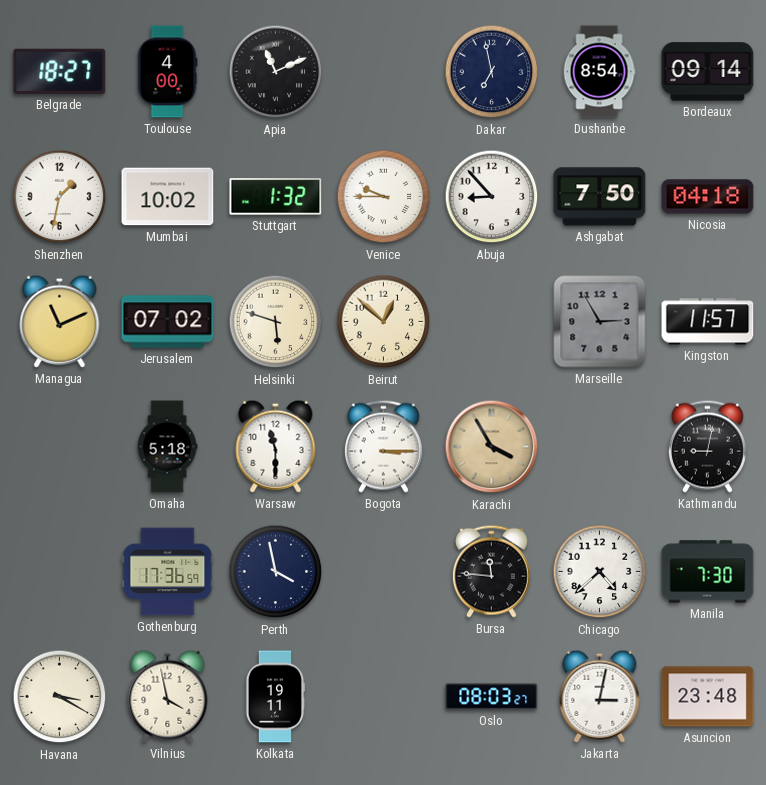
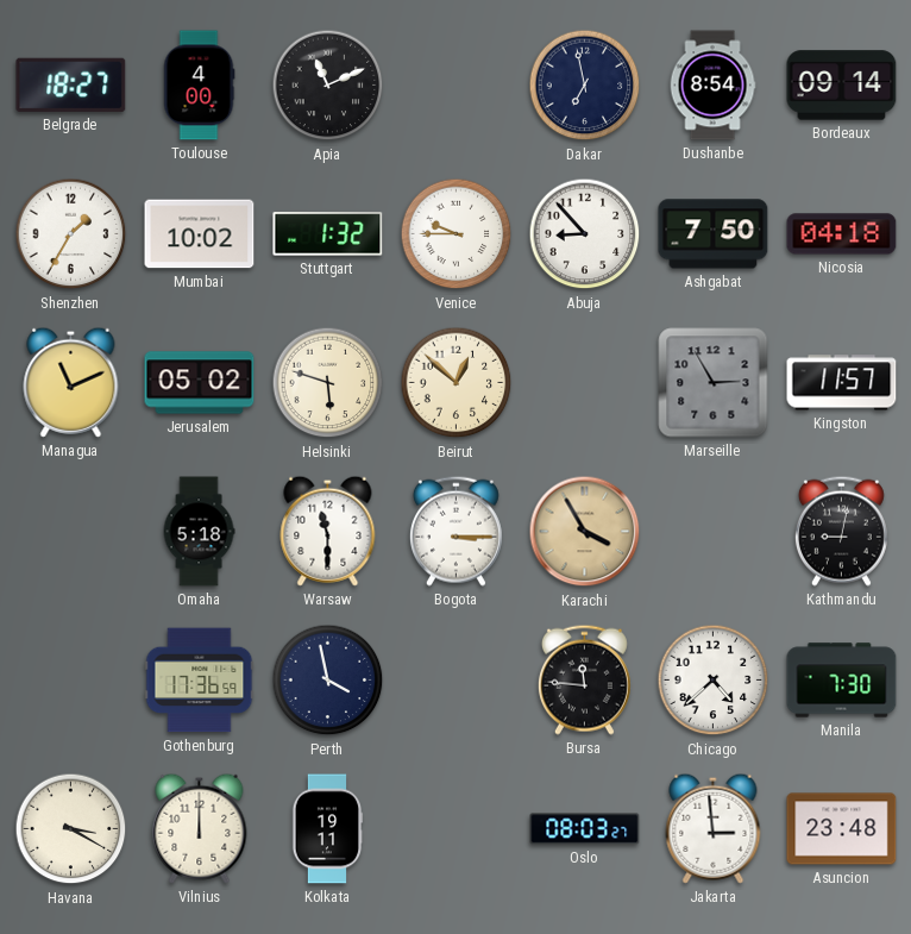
Shenzhen: 1:32 -> 1:35
Jerusalem: 07:02 -> 05:02
Vilnius: 3:58 -> 12:00
Jakarta: 3:02 -> 2:59
